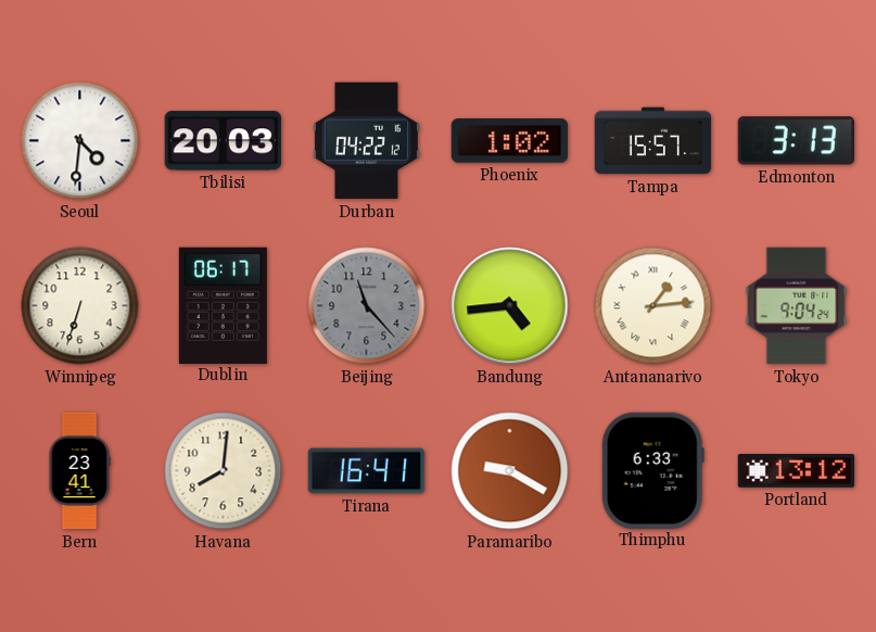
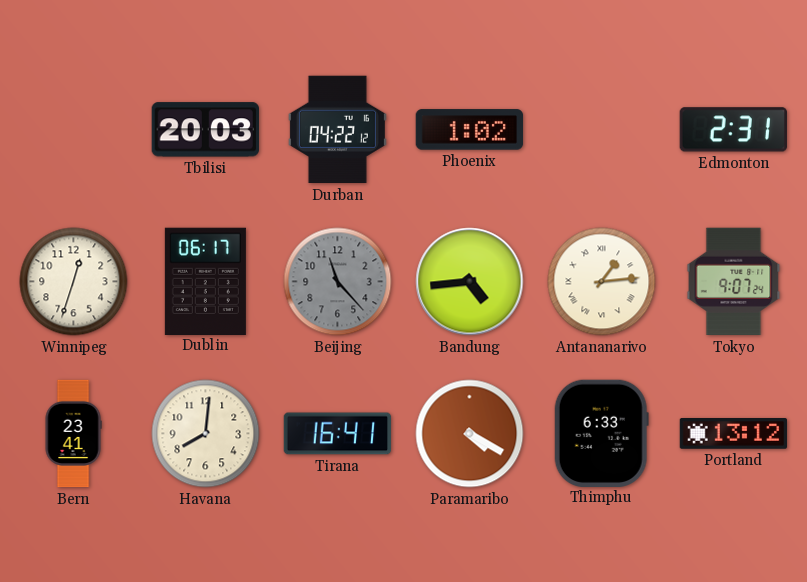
Seoul: 4:31 -> none
Tampa: 15:57 -> none
Edmonton: 3:13 -> 2:31
Winnipeg: 6:33 -> 12:33
Tokyo: 9:04 -> 9:07
Paramaribo: 9:20 -> 4:20
